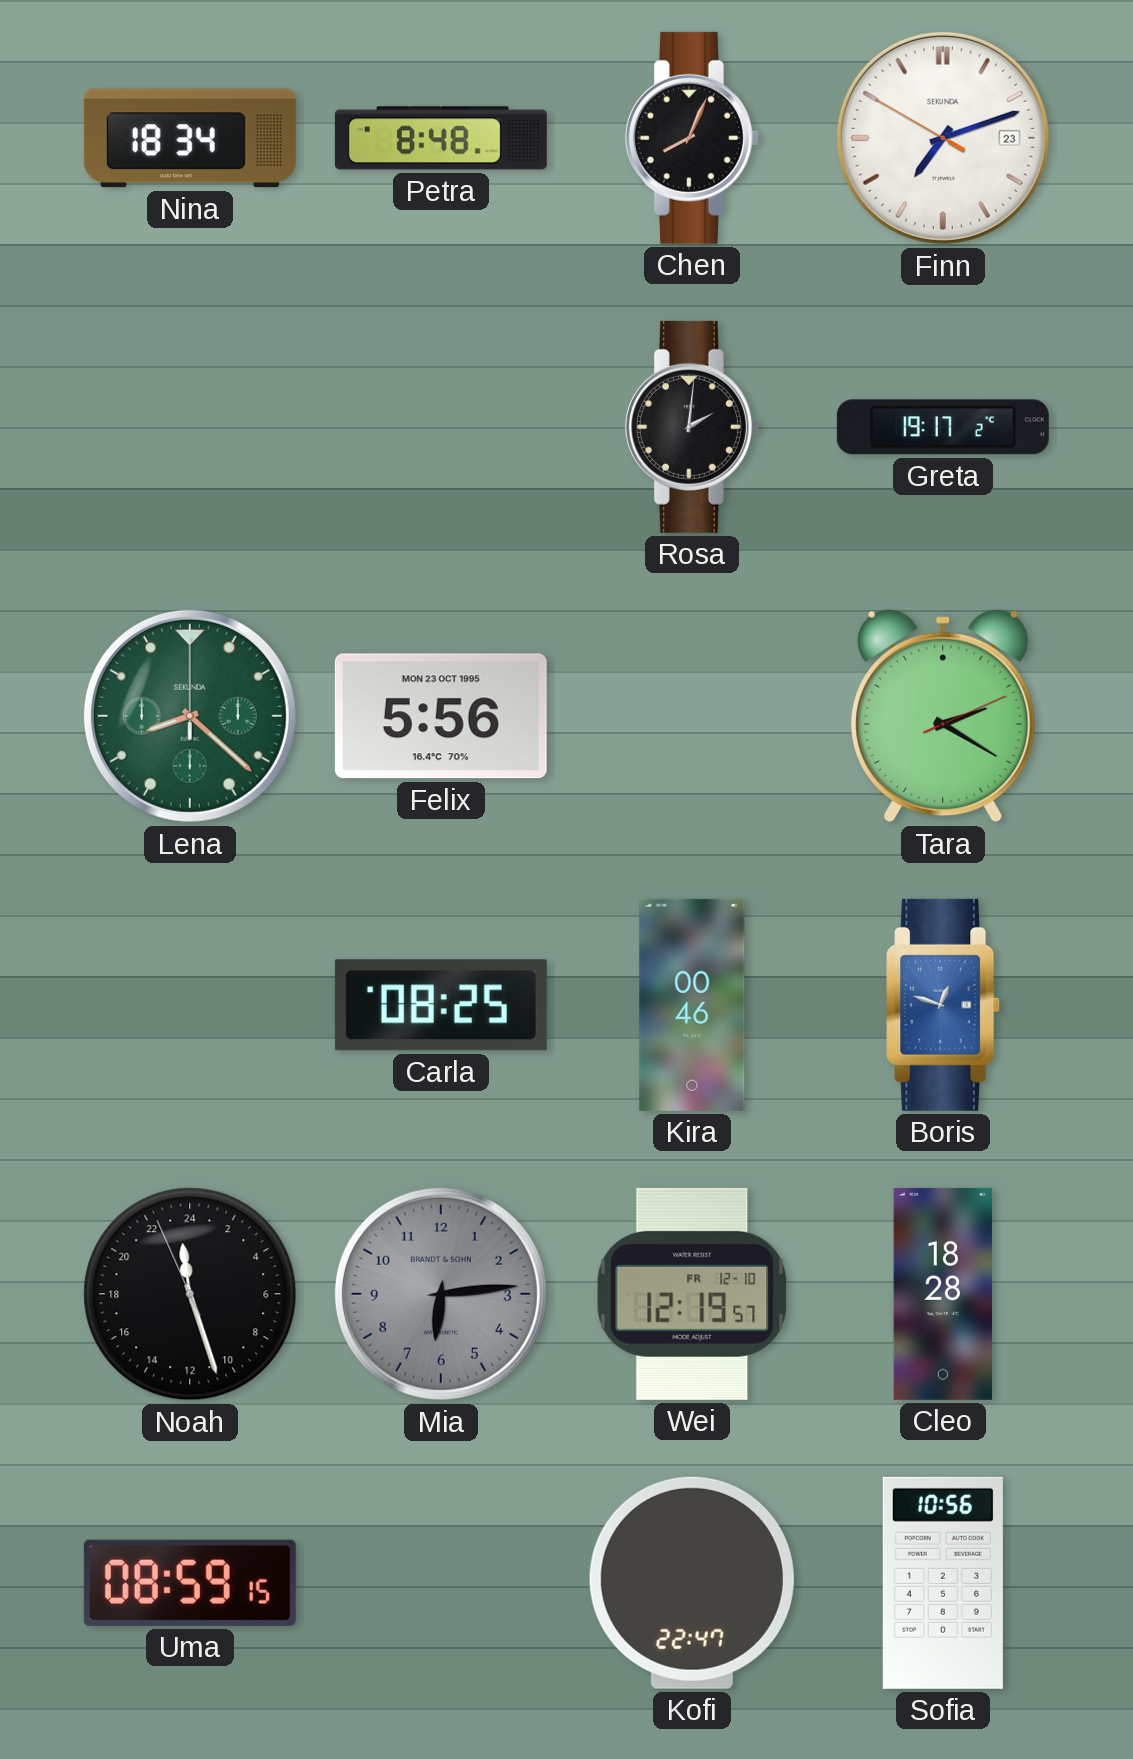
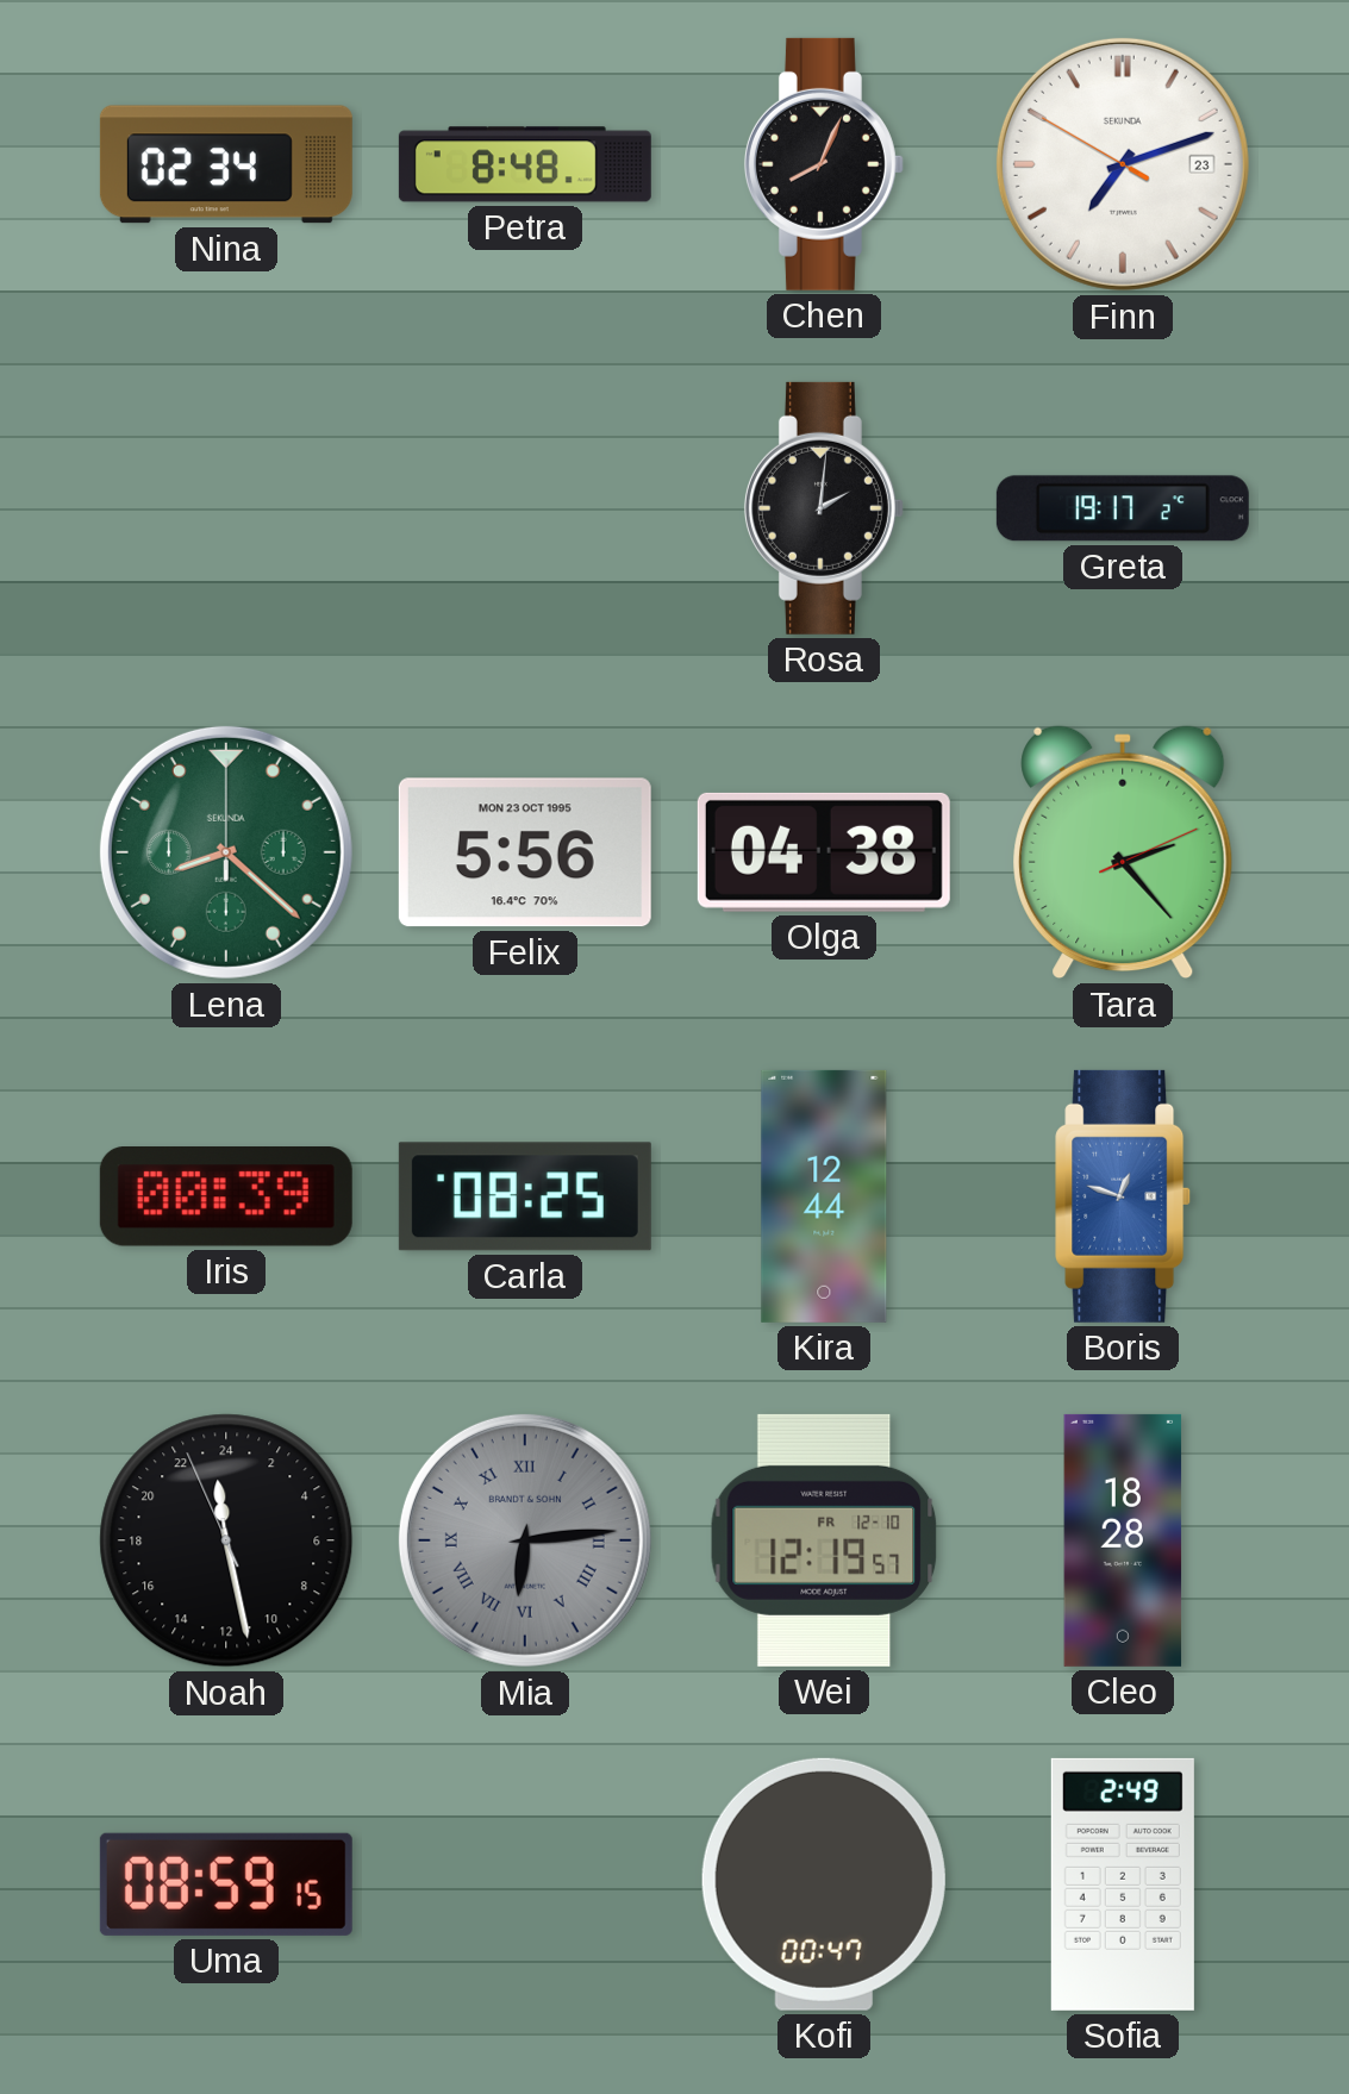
Nina: 18:34 -> 02:34
Olga: none -> 04:38
Tara: 2:20 -> 2:23
Iris: none -> 00:39
Kira: 00:46 -> 12:44
Noah: 23:26 -> 23:27
Mia numerals: Arabic -> Roman
Kofi: 22:47 -> 00:47
Sofia: 10:56 -> 2:49
